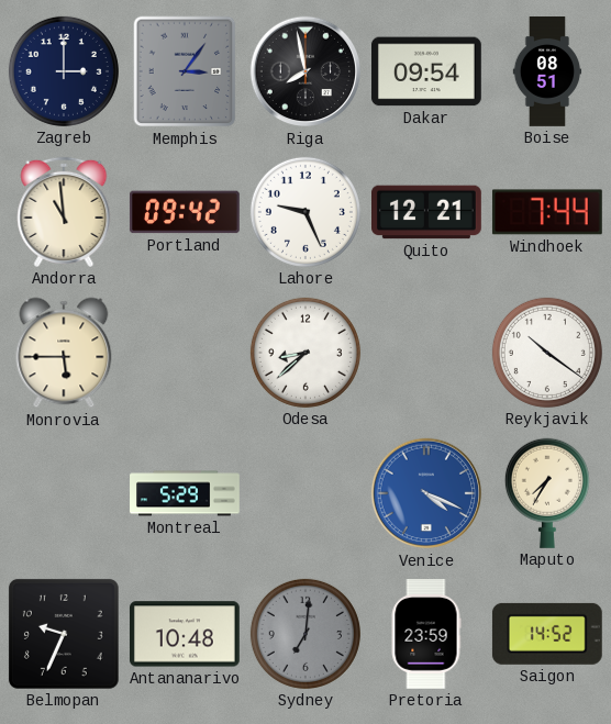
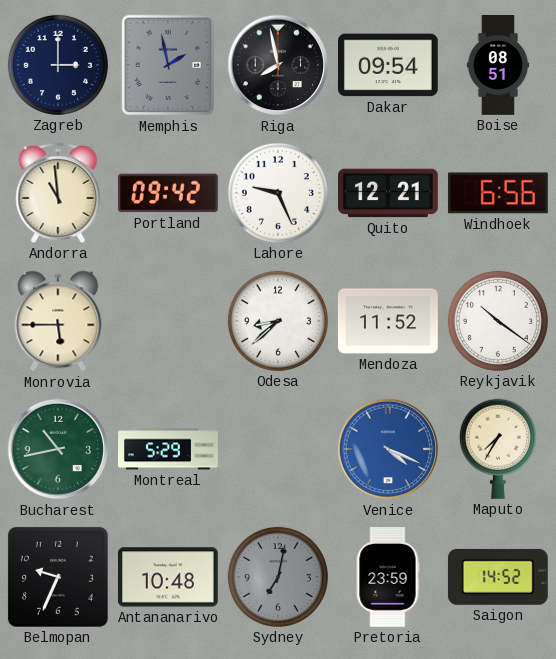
Memphis: 3:06 -> 1:58
Windhoek: 7:44 -> 6:56
Mendoza: none -> 11:52
Bucharest: none -> 10:43
Sydney: 7:01 -> 7:02
